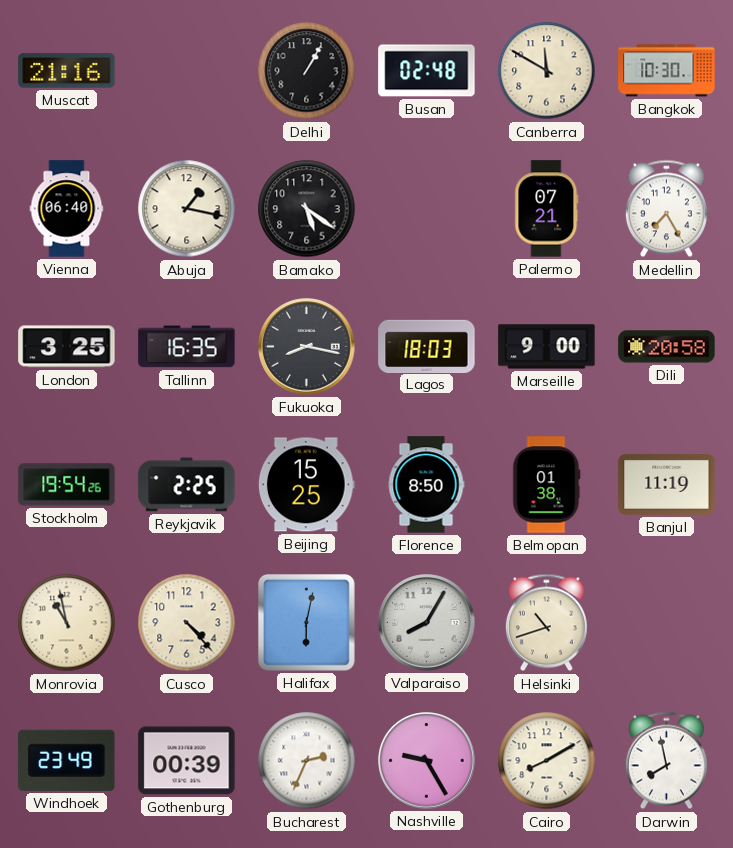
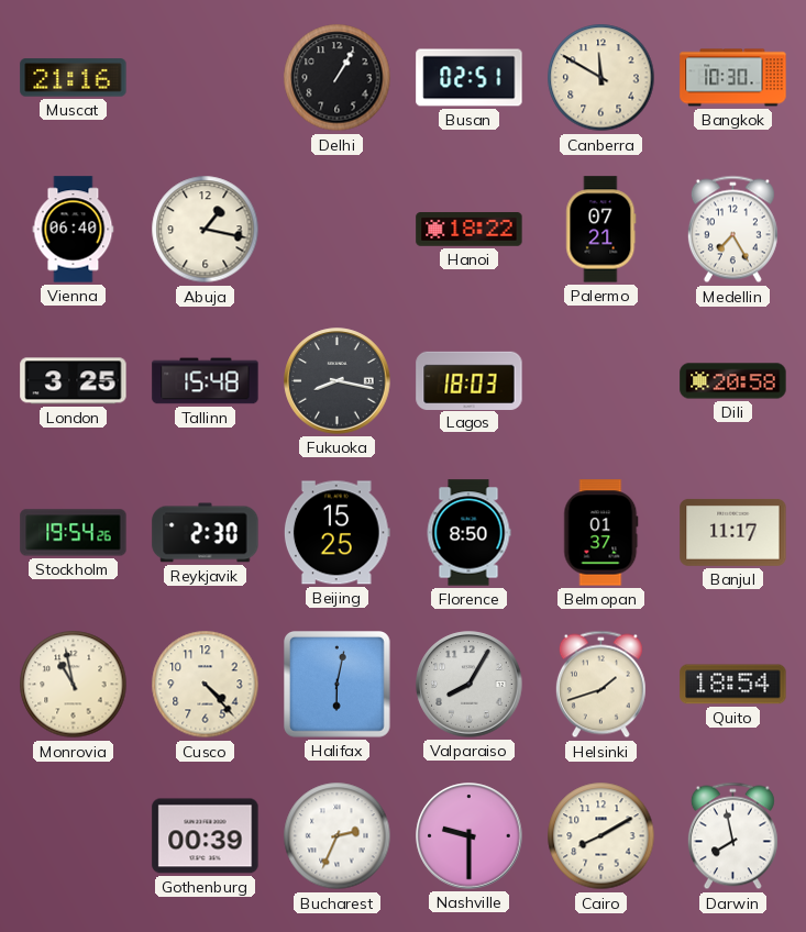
Busan: 02:48 -> 02:51
Bamako: 5:21 -> none
Hanoi: none -> 18:22
Tallinn: 16:35 -> 15:48
Marseille: 9:00 -> none
Reykjavik: 2:25 -> 2:30
Belmopan: 01:38 -> 01:37
Banjul: 11:19 -> 11:17
Helsinki: 10:42 -> 1:42
Quito: none -> 18:54
Windhoek: 23:49 -> none
Nashville: 9:25 -> 9:30
